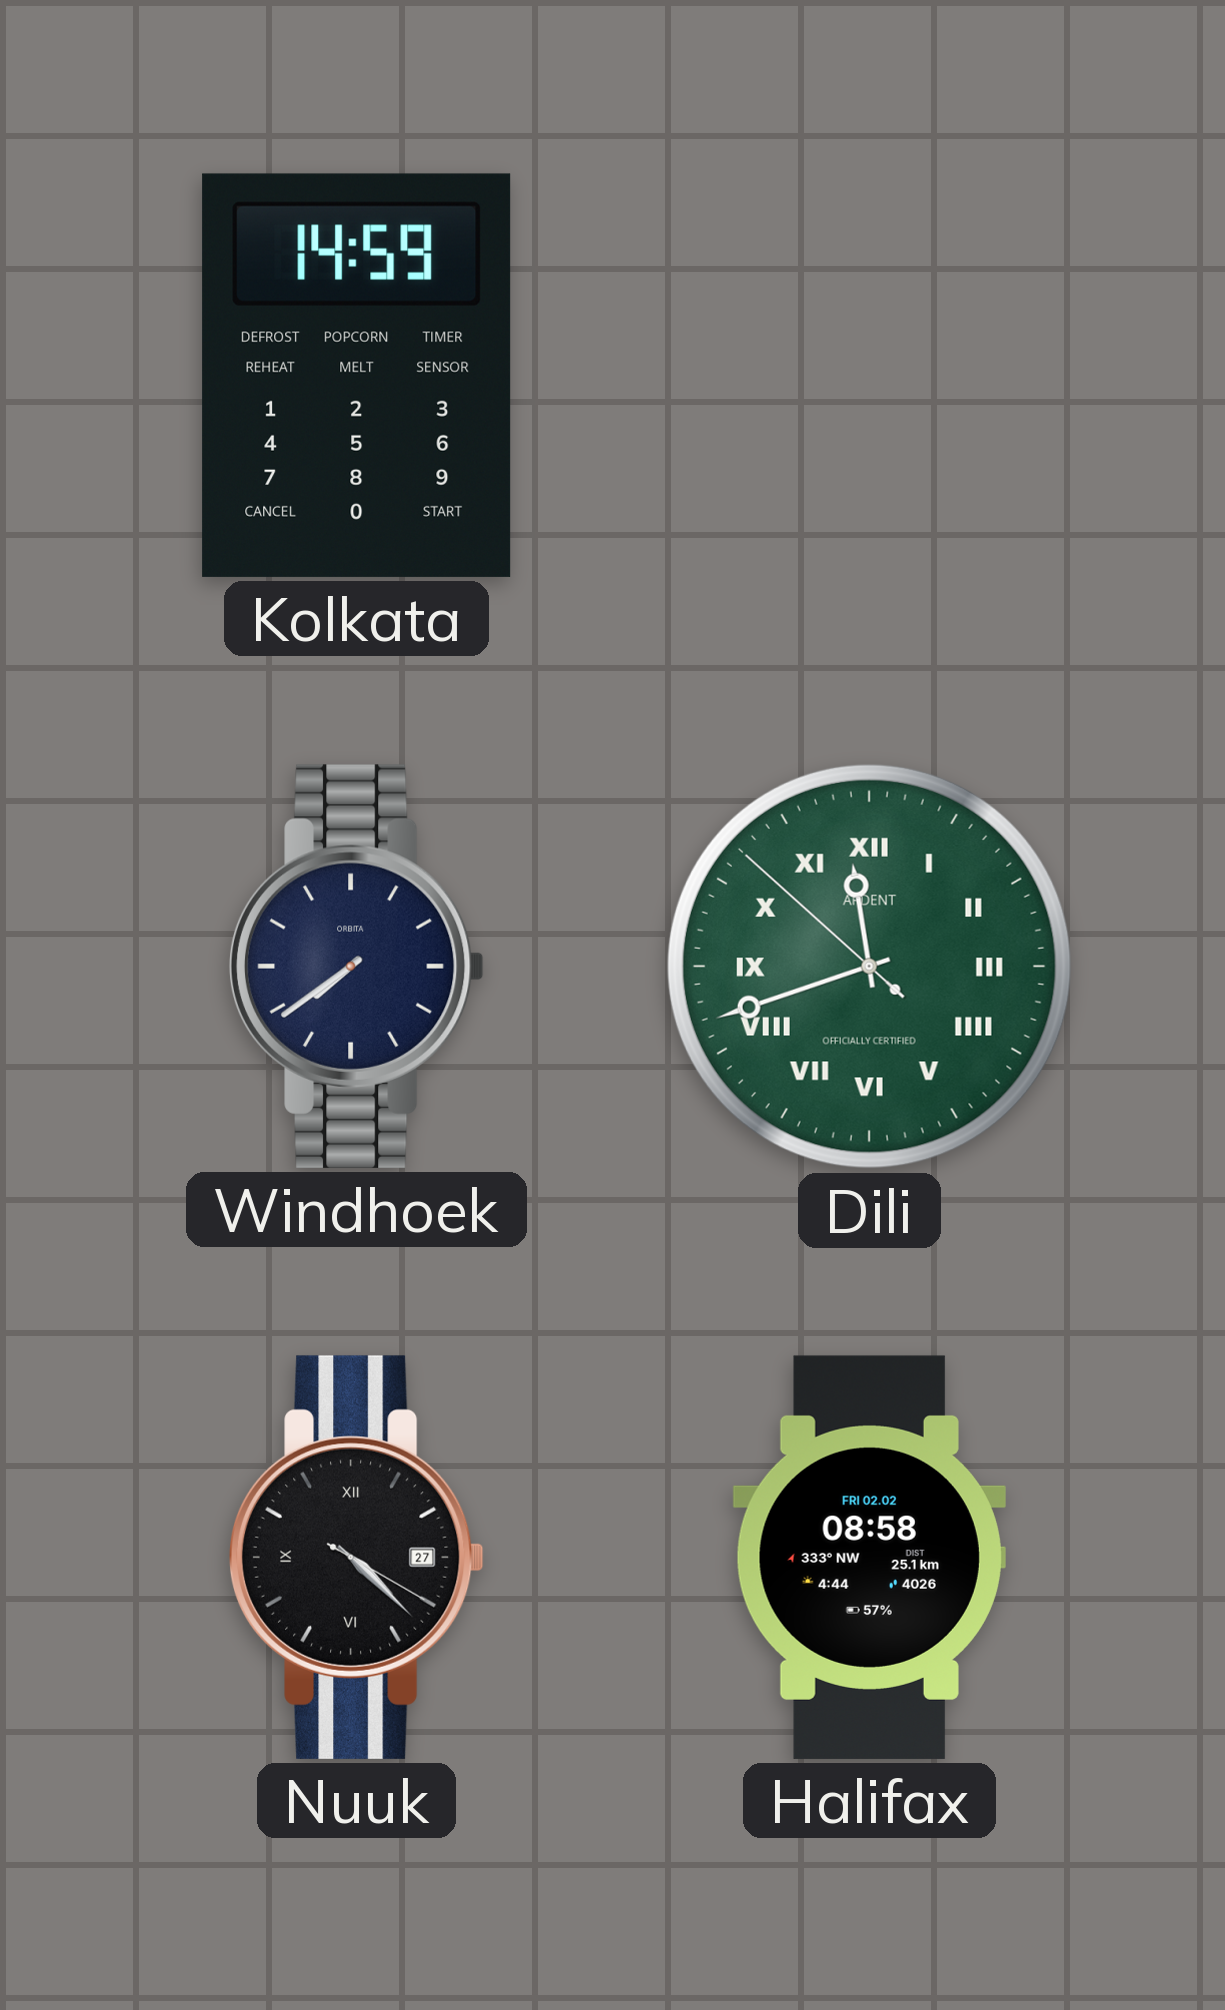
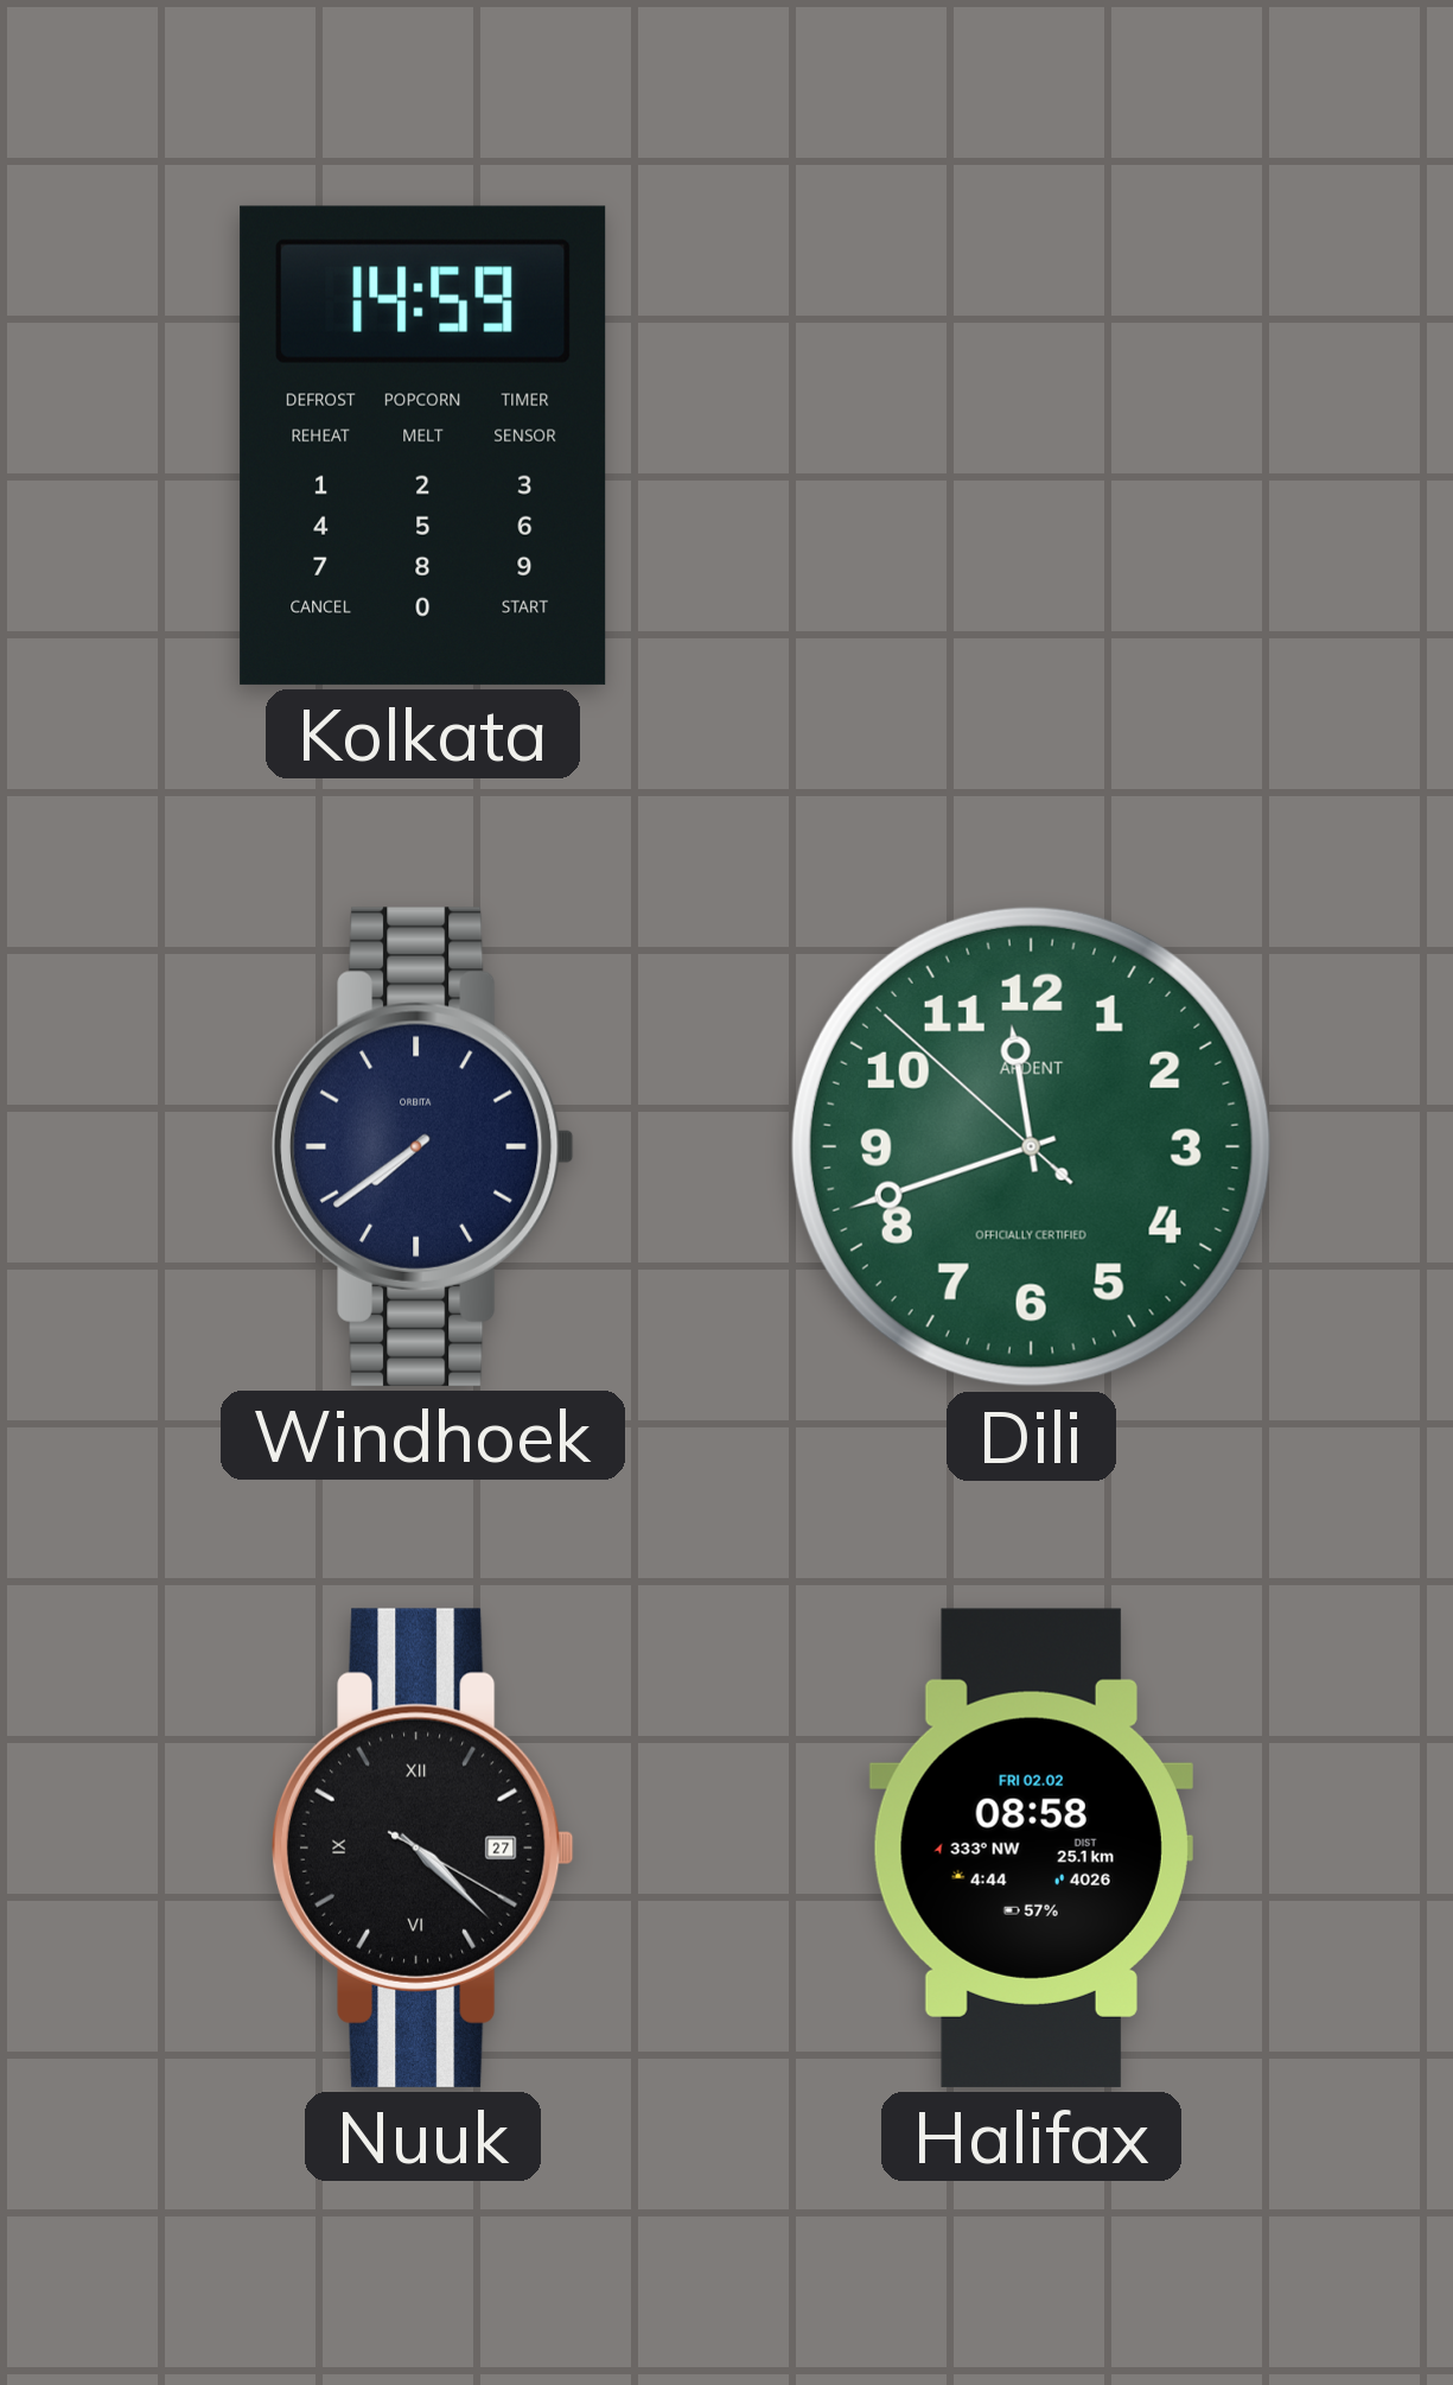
Dili numerals: Roman -> Arabic
